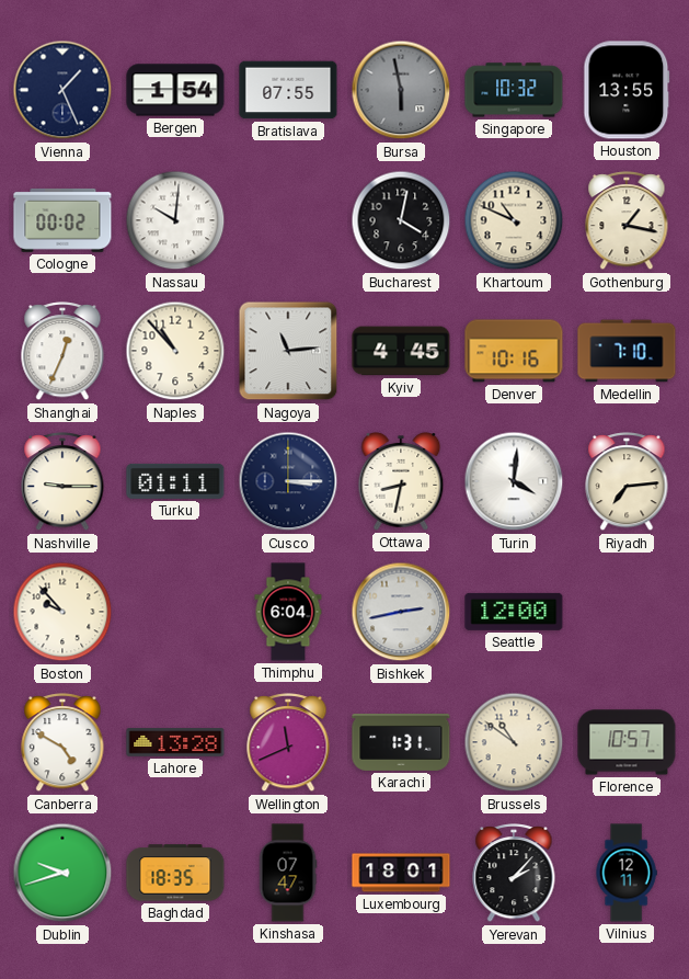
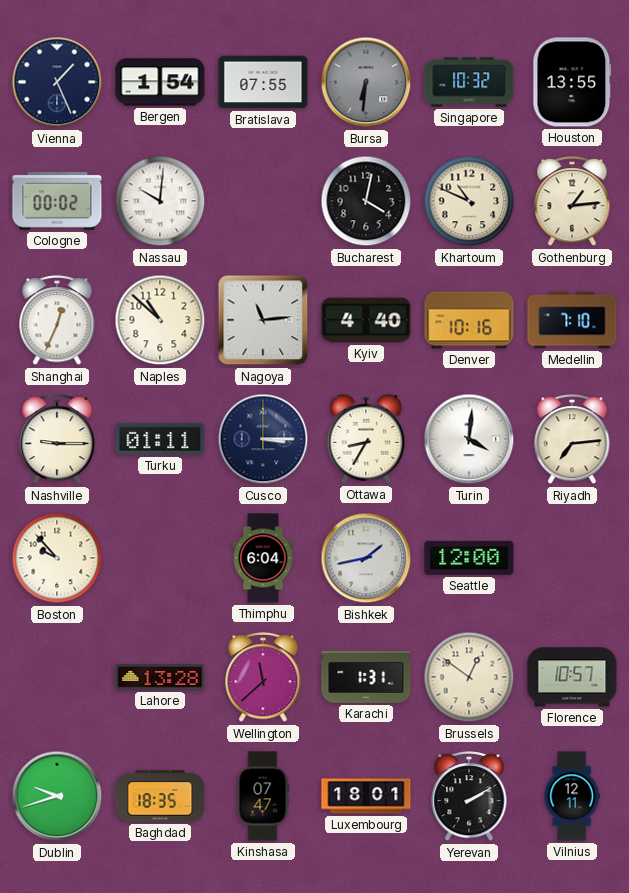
Bursa: 5:58 -> 6:31
Gothenburg: 1:17 -> 1:14
Naples: 10:53 -> 10:52
Kyiv: 4:45 -> 4:40
Ottawa: 8:32 -> 8:35
Bishkek: 2:43 -> 1:43
Canberra: 4:50 -> none
Wellington: 11:41 -> 11:38
Brussels: 10:51 -> 12:51
Yerevan: 2:07 -> 2:10
